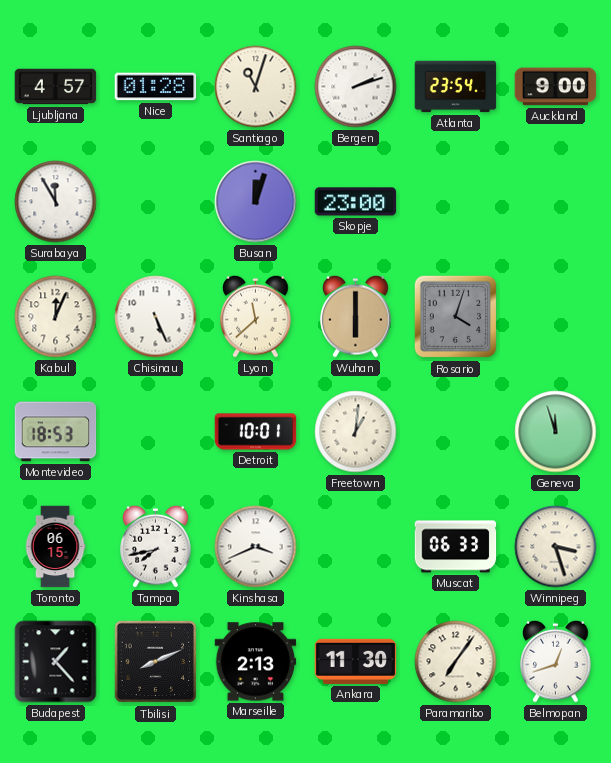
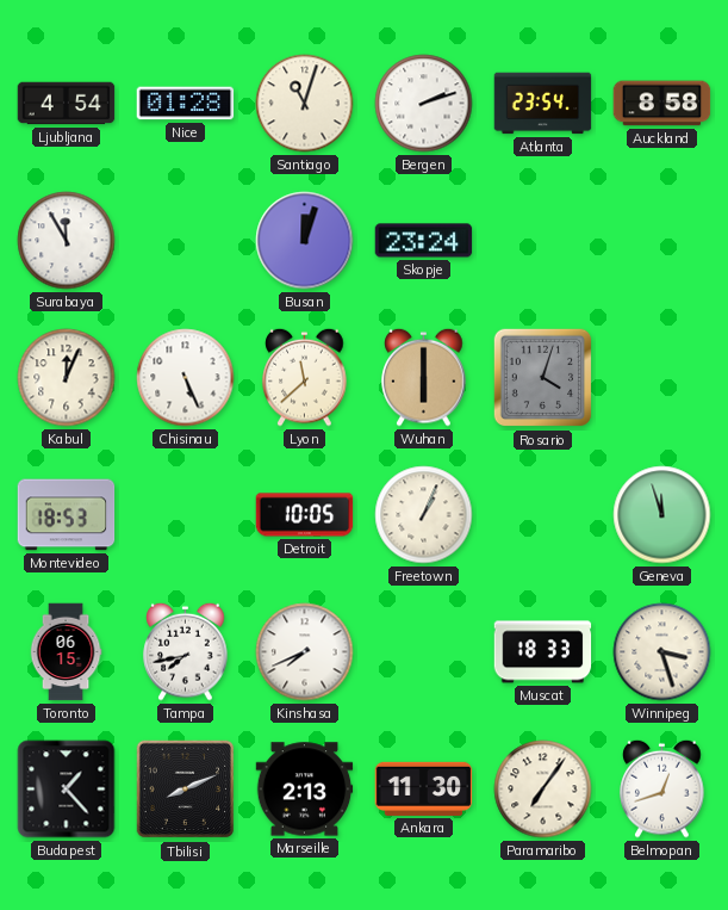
Ljubljana: 4:57 -> 4:54
Auckland: 9:00 -> 8:58
Skopje: 23:00 -> 23:24
Detroit: 10:01 -> 10:05
Freetown: 1:01 -> 1:04
Kinshasa: 3:41 -> 7:41
Muscat: 06:33 -> 18:33
